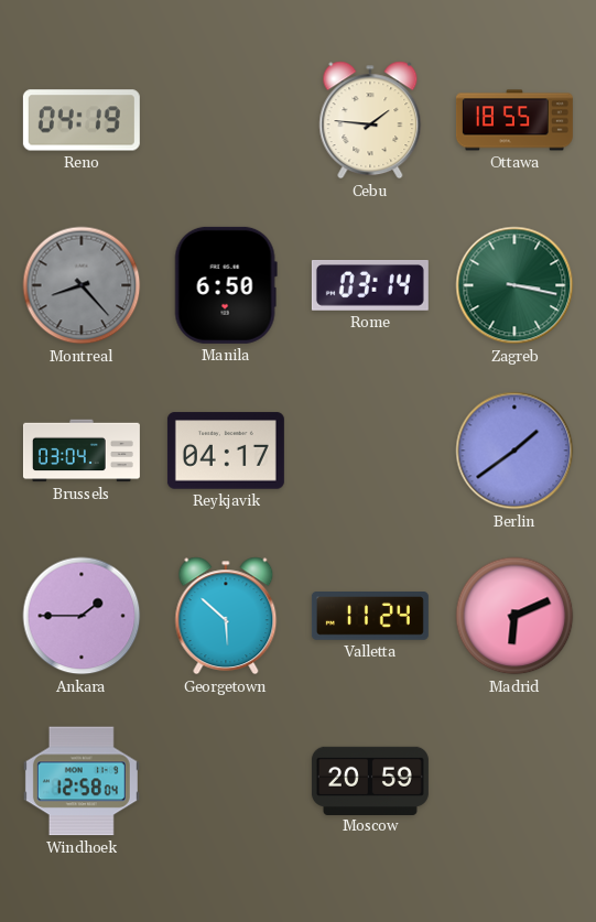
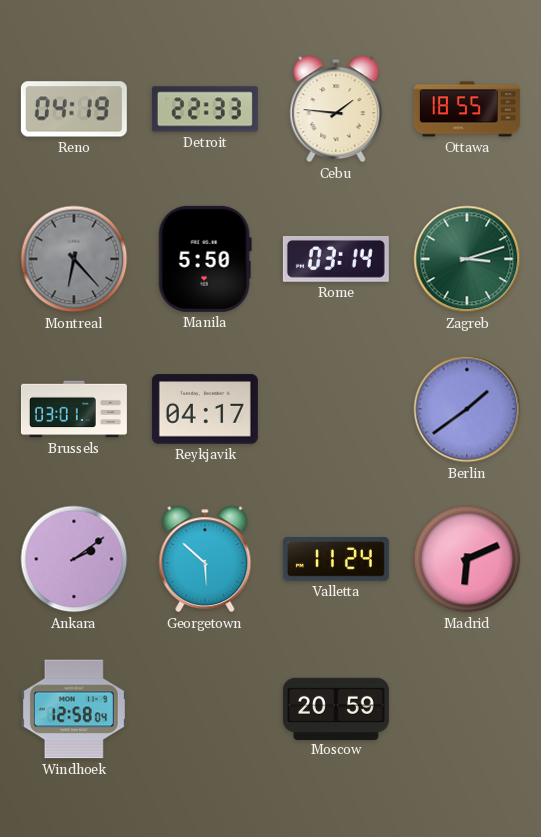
Detroit: none -> 22:33
Montreal: 8:23 -> 6:23
Manila: 6:50 -> 5:50
Zagreb: 3:17 -> 3:12
Brussels: 03:04 -> 03:01
Ankara: 1:45 -> 2:09
